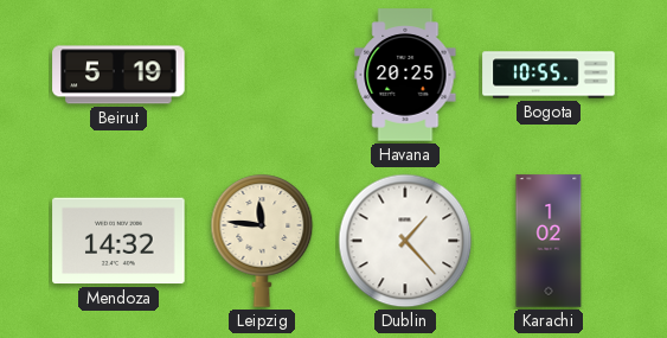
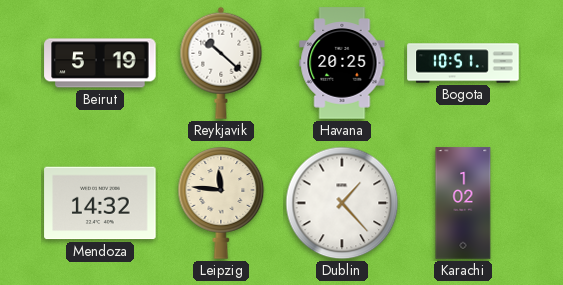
Reykjavik: none -> 10:22
Bogota: 10:55 -> 10:51
